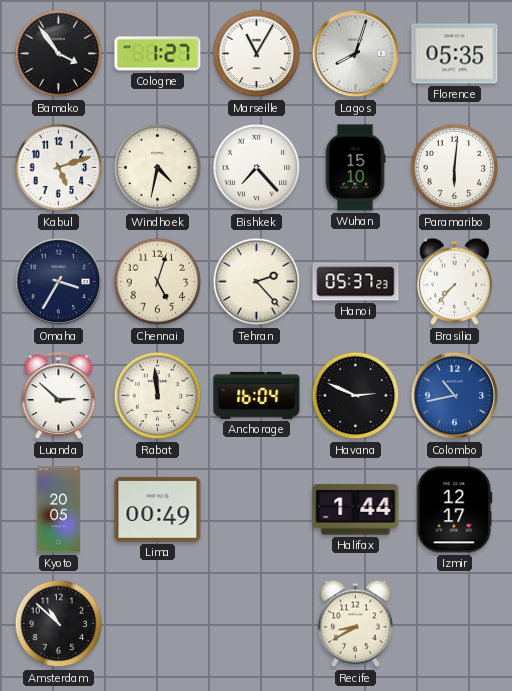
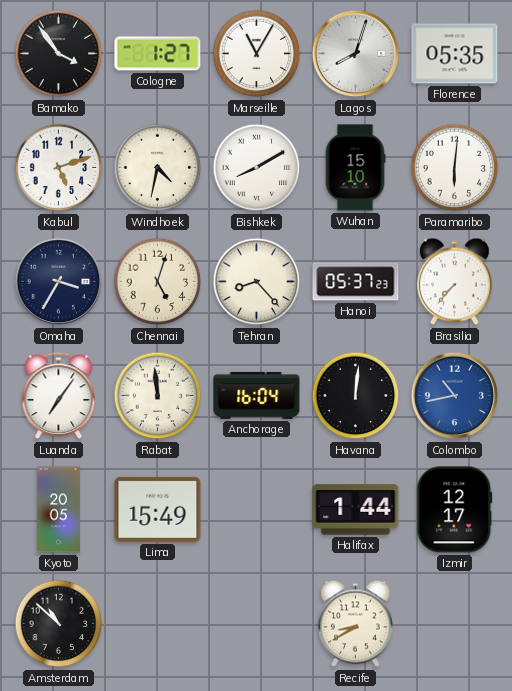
Bishkek: 7:23 -> 8:10
Tehran: 2:23 -> 8:23
Luanda: 2:52 -> 7:06
Havana: 2:49 -> 12:01
Lima: 00:49 -> 15:49
